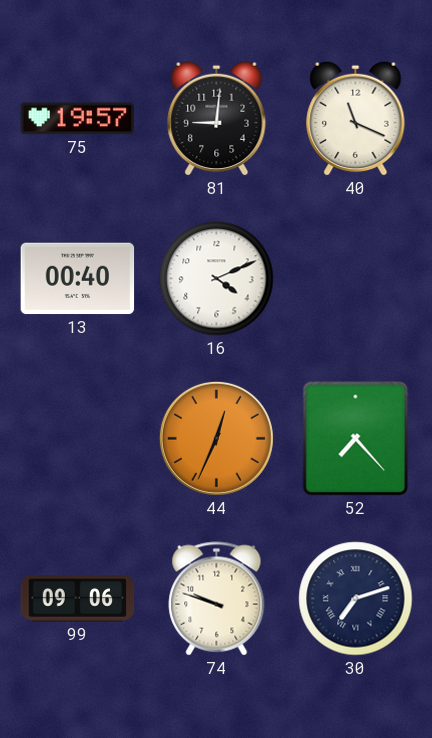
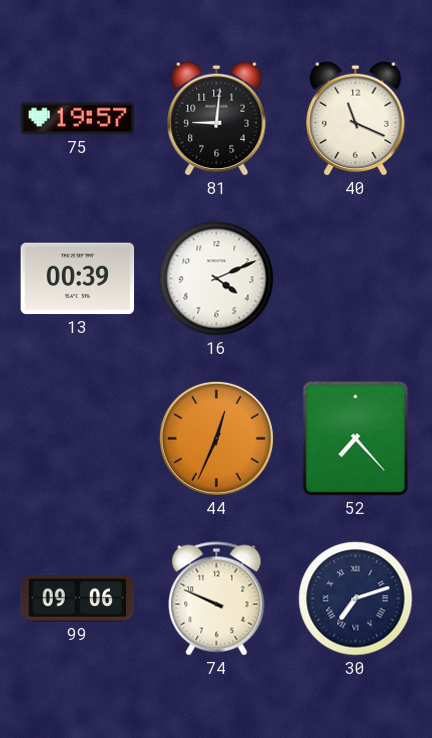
13: 00:40 -> 00:39
74: 9:48 -> 9:49
